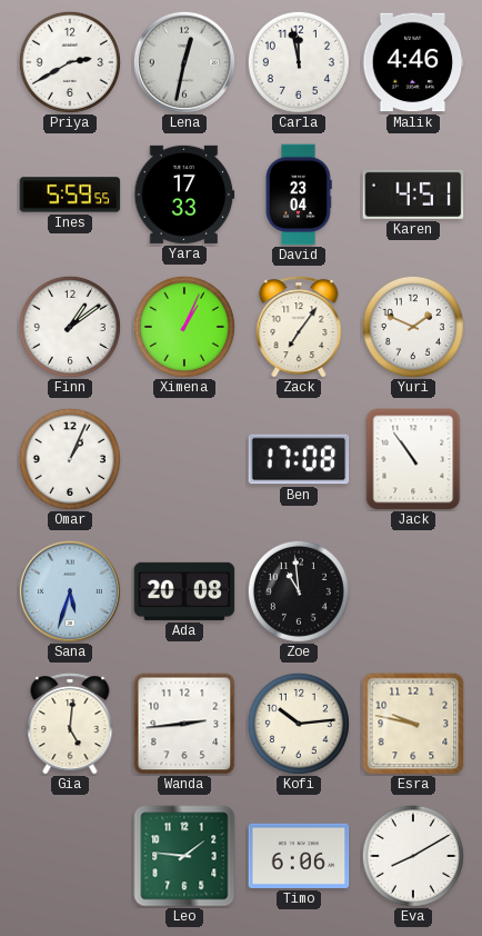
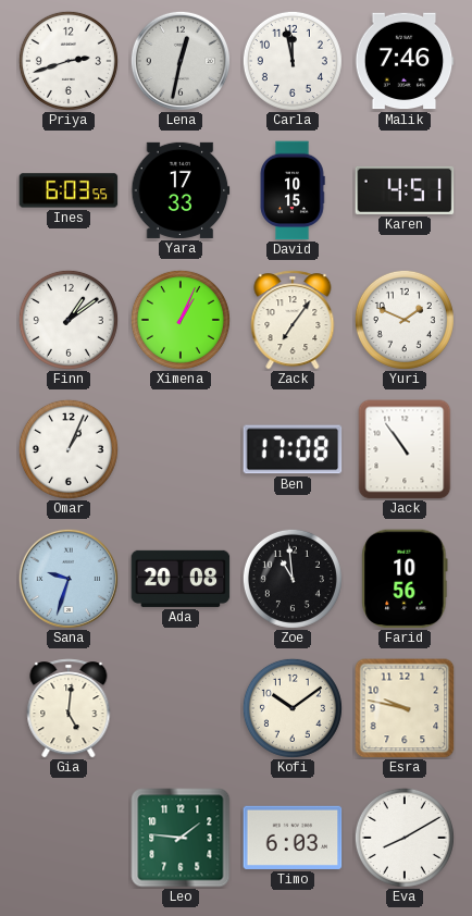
Priya: 2:40 -> 2:42
Malik: 4:46 -> 7:46
Ines: 5:59 -> 6:03
David: 23:04 -> 10:15
Sana: 5:33 -> 9:33
Farid: none -> 10:56
Wanda: 2:44 -> none
Kofi: 10:14 -> 10:09
Timo: 6:06 -> 6:03
